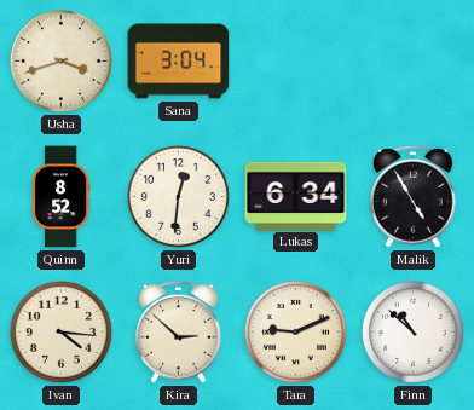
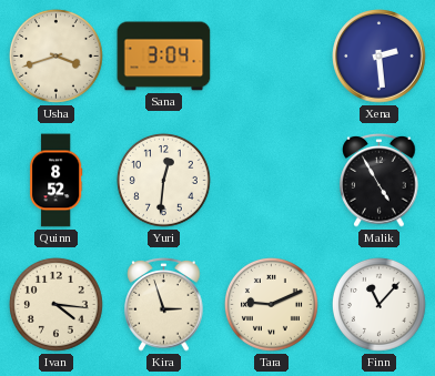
Xena: none -> 2:29
Lukas: 6:34 -> none
Kira: 2:52 -> 2:57
Finn: 10:52 -> 11:07
